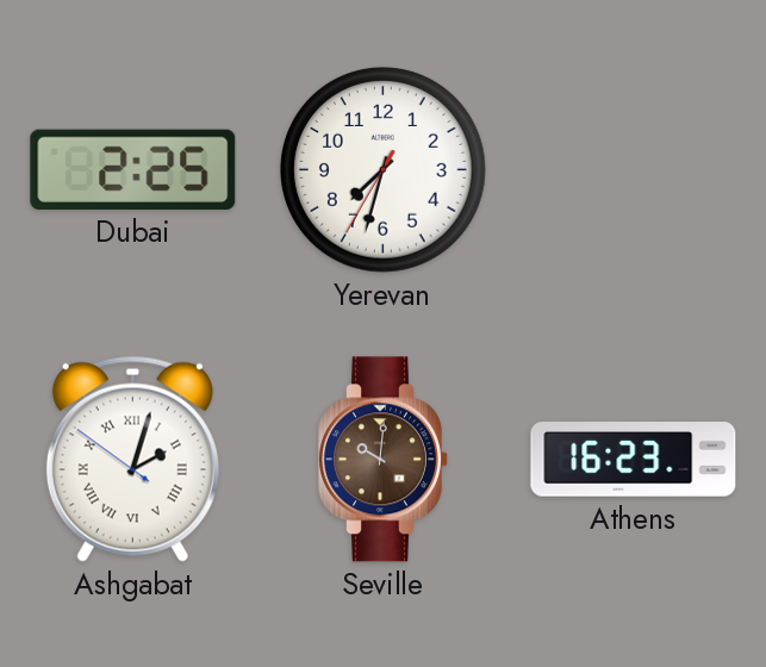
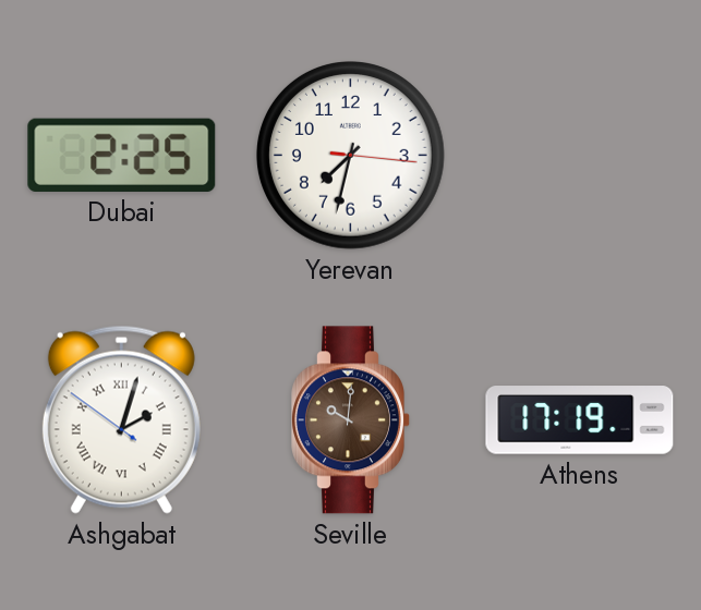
Yerevan: 7:32:35 -> 7:32:16
Athens: 16:23 -> 17:19
